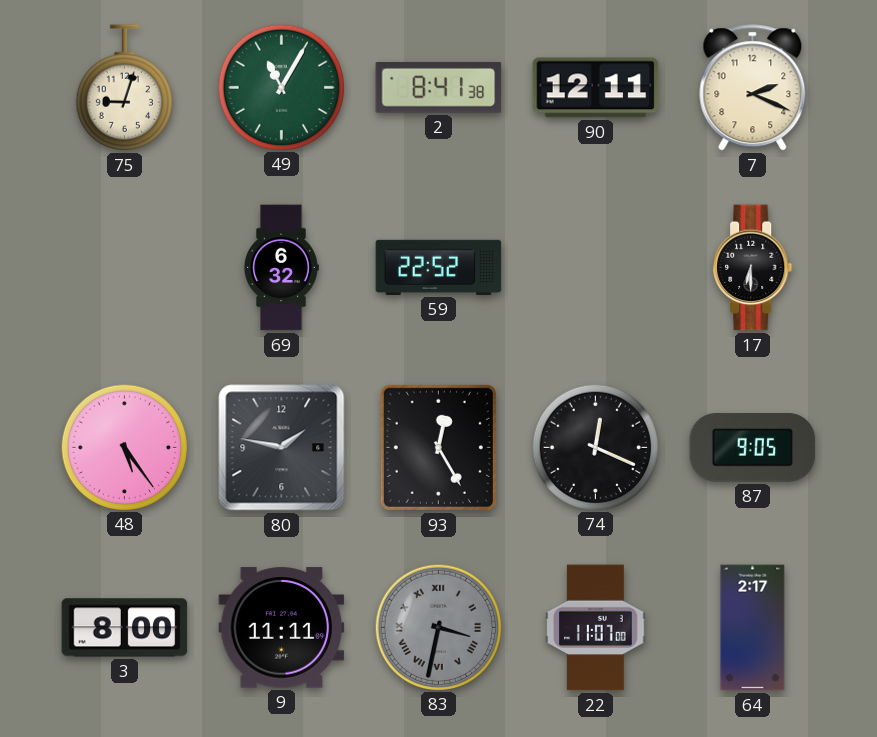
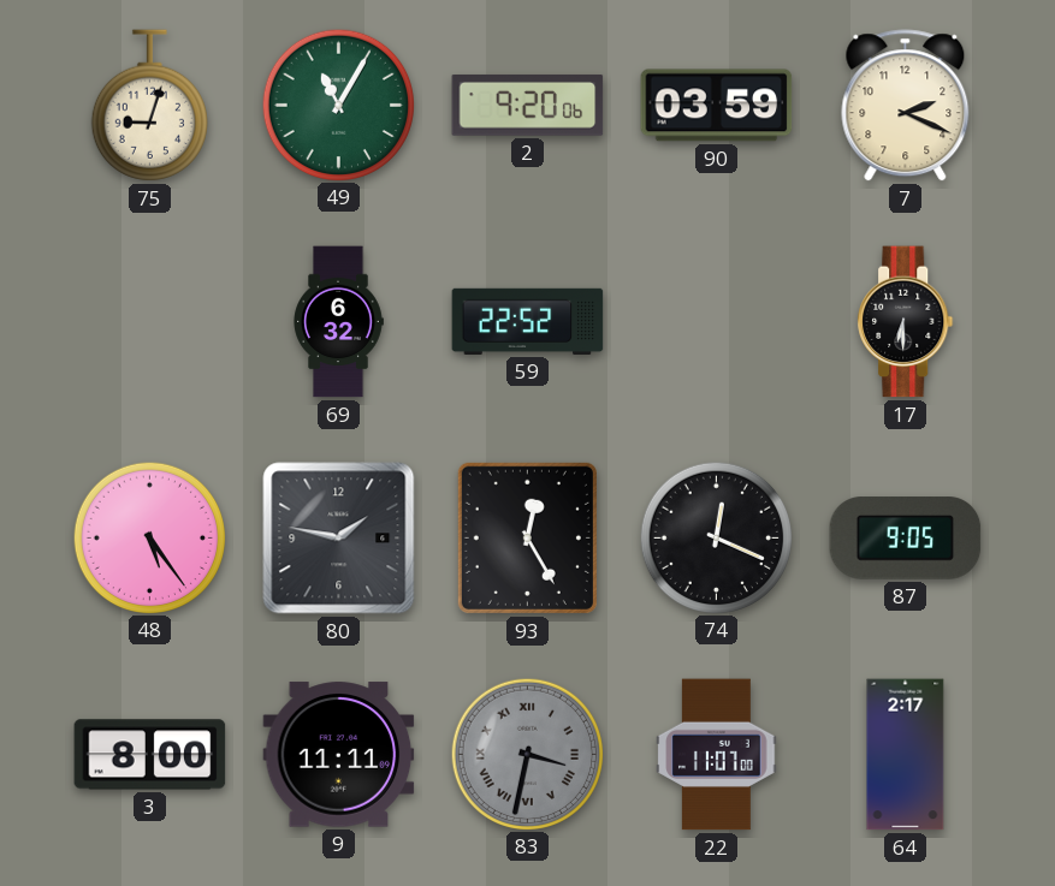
2: 8:41 -> 9:20
90: 12:11 -> 03:59
